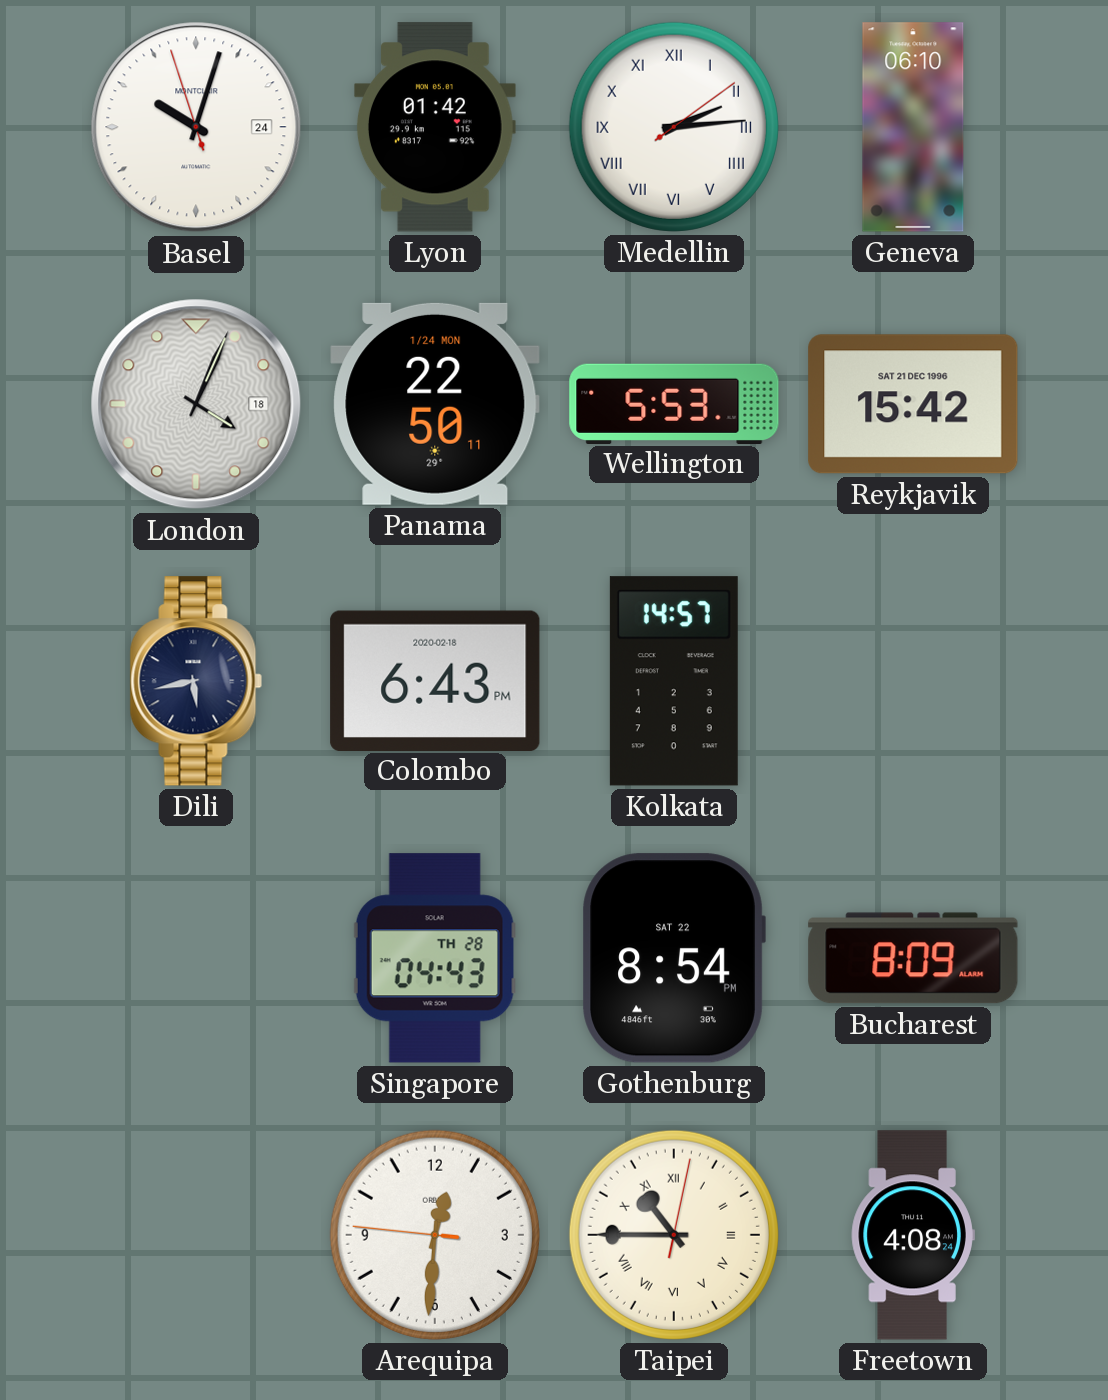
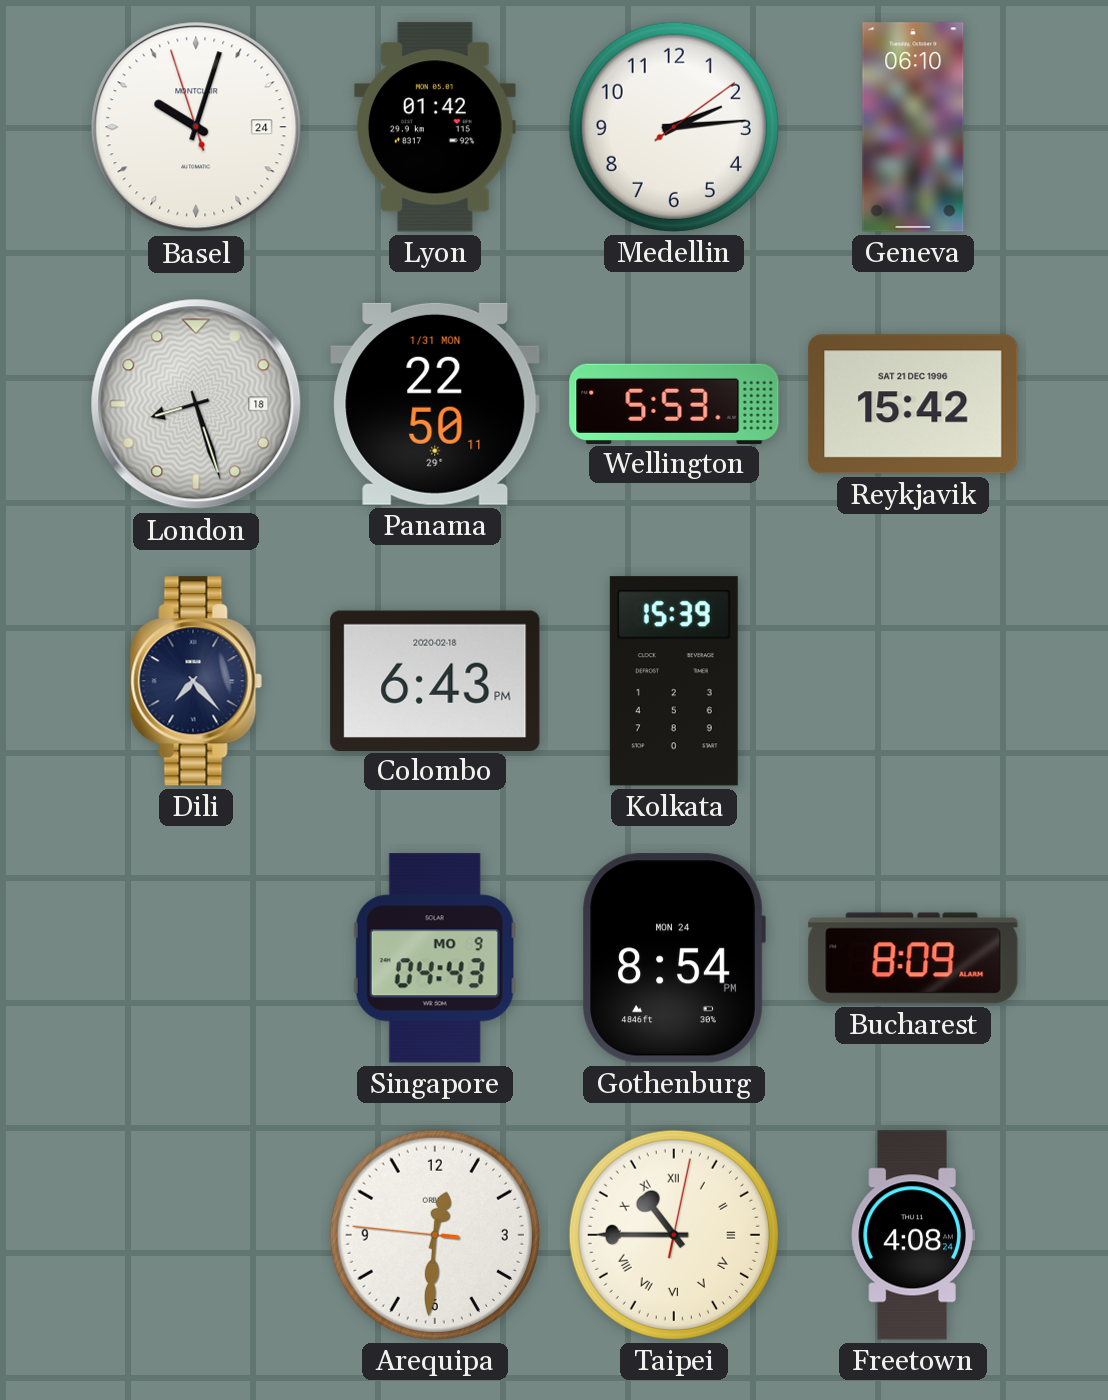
Medellin numerals: Roman -> Arabic
London: 4:04 -> 8:27
Panama date: 1/24 MON -> 1/31 MON
Dili: 5:43 -> 7:23
Kolkata: 14:57 -> 15:39
Singapore date: TH 28 -> MO 9
Gothenburg date: SAT 22 -> MON 24
